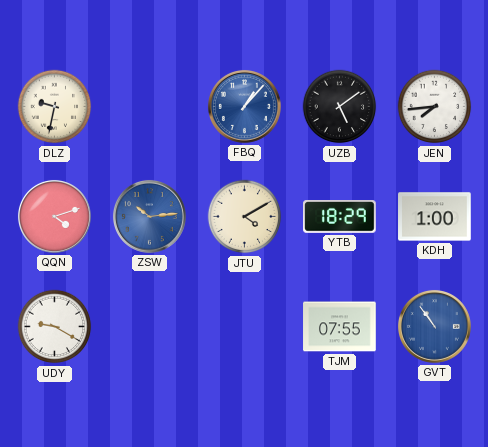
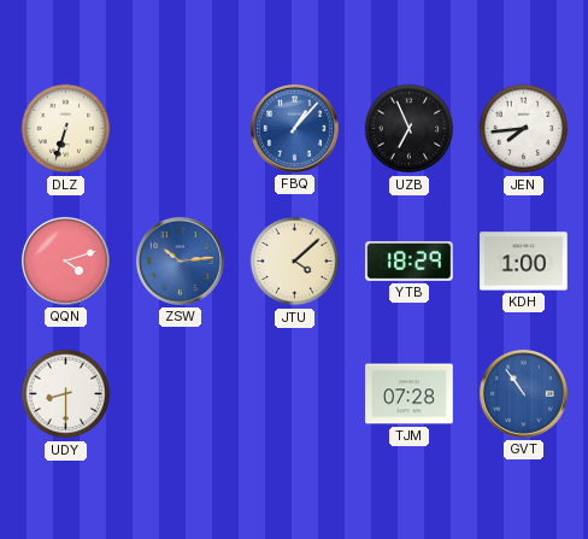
DLZ: 9:32 -> 6:33
UZB: 5:09 -> 6:56
JTU: 4:10 -> 4:08
UDY: 9:20 -> 8:30
TJM: 07:55 -> 07:28
